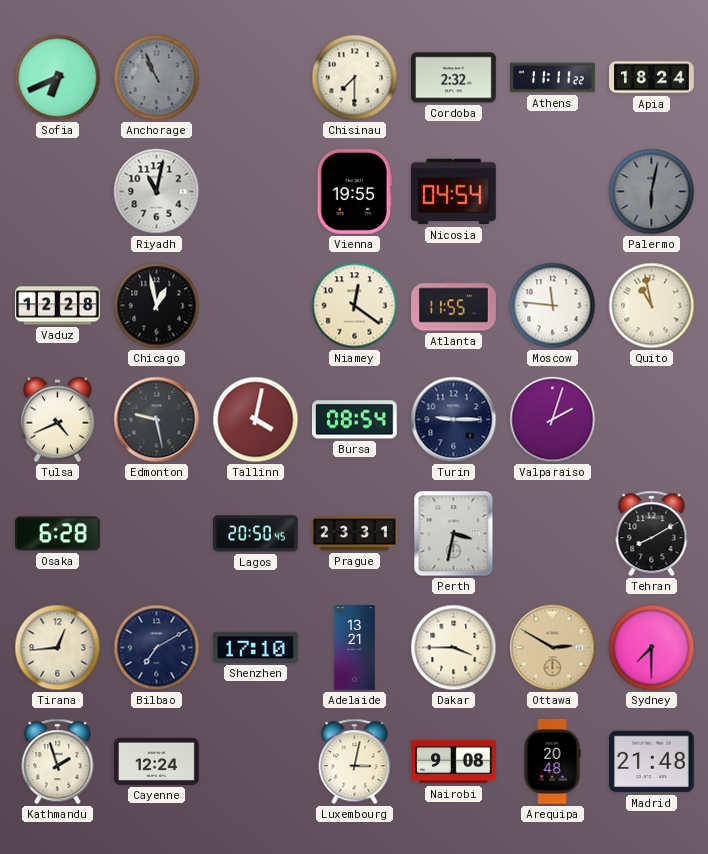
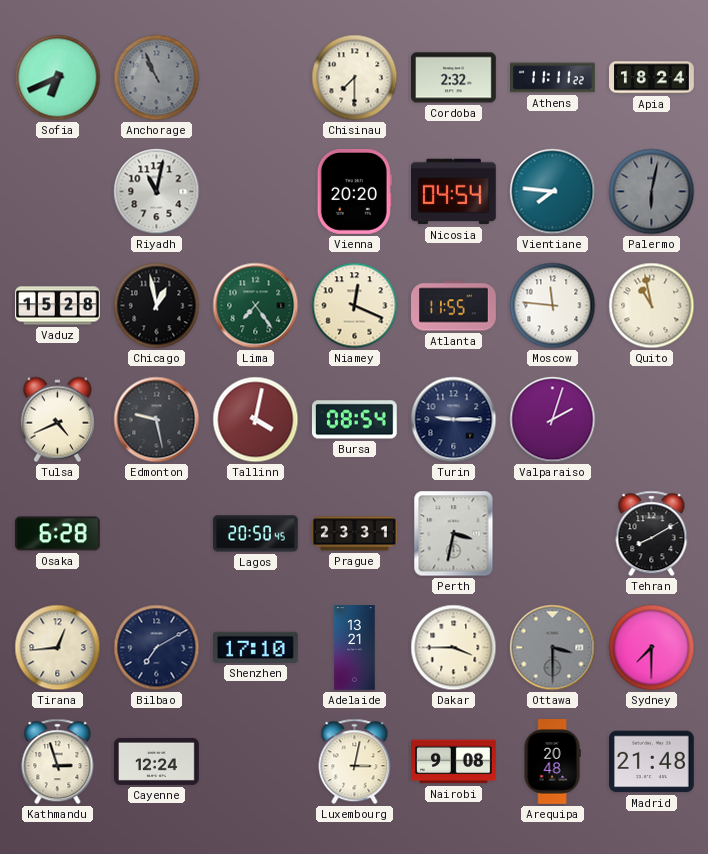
Vienna: 19:55 -> 20:20
Vientiane: none -> 7:46
Vaduz: 12:28 -> 15:28
Lima: none -> 7:24
Niamey: 12:21 -> 12:19
Ottawa: 2:50 -> 3:30
Ottawa dial: champagne -> grey
Kathmandu: 1:57 -> 2:57
